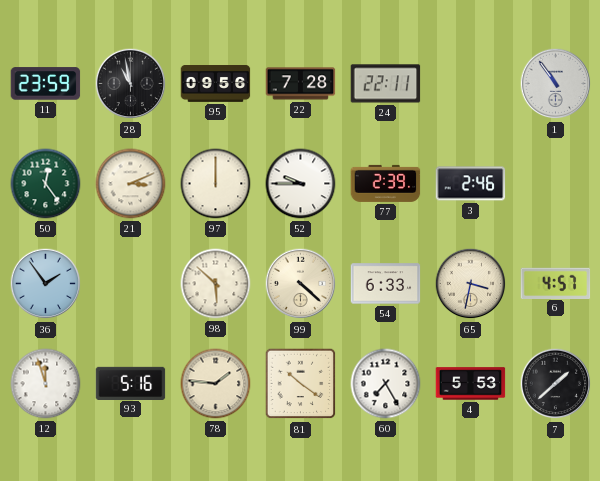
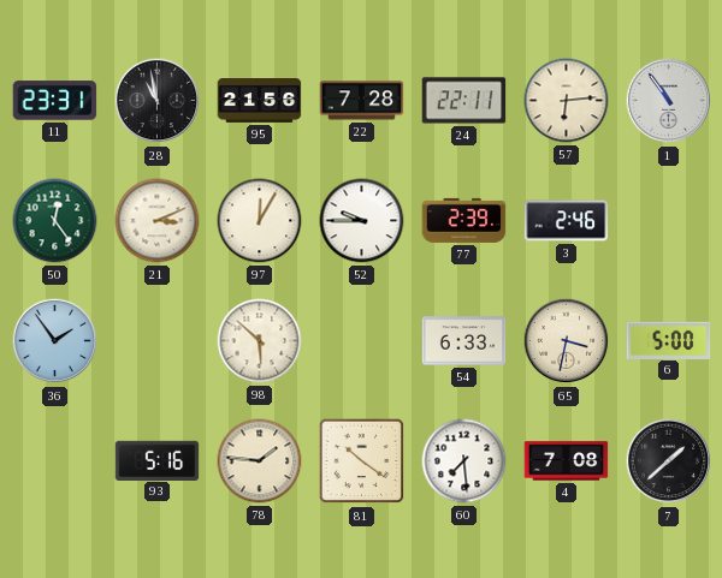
11: 23:59 -> 23:31
95: 09:56 -> 21:56
57: none -> 6:14
97: 12:00 -> 12:05
99: 4:22 -> none
6: 4:57 -> 5:00
12: 11:57 -> none
60: 7:25 -> 7:29
4: 5:53 -> 7:08
